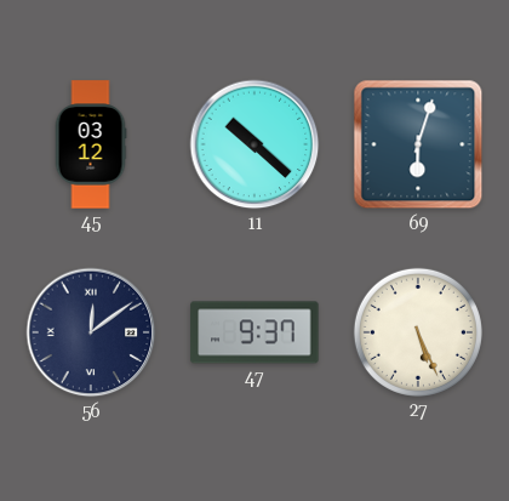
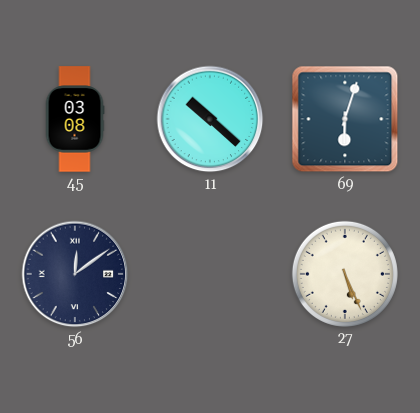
45: 03:12 -> 03:08
47: 9:37 -> none
